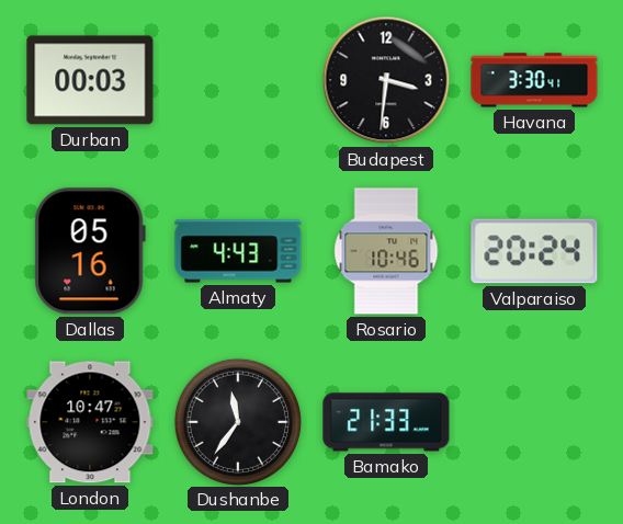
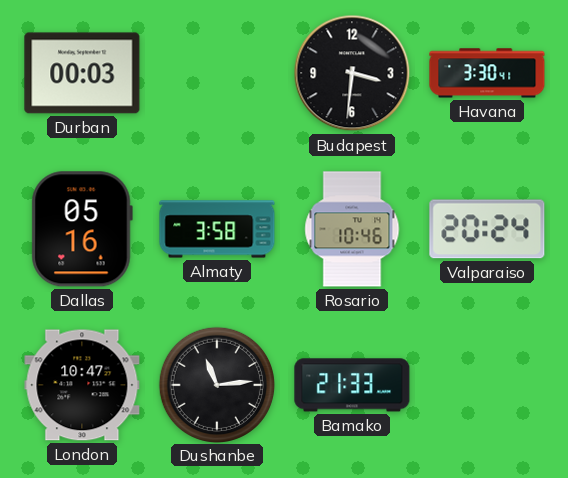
Almaty: 4:43 -> 3:58
Dushanbe: 11:36 -> 11:14
